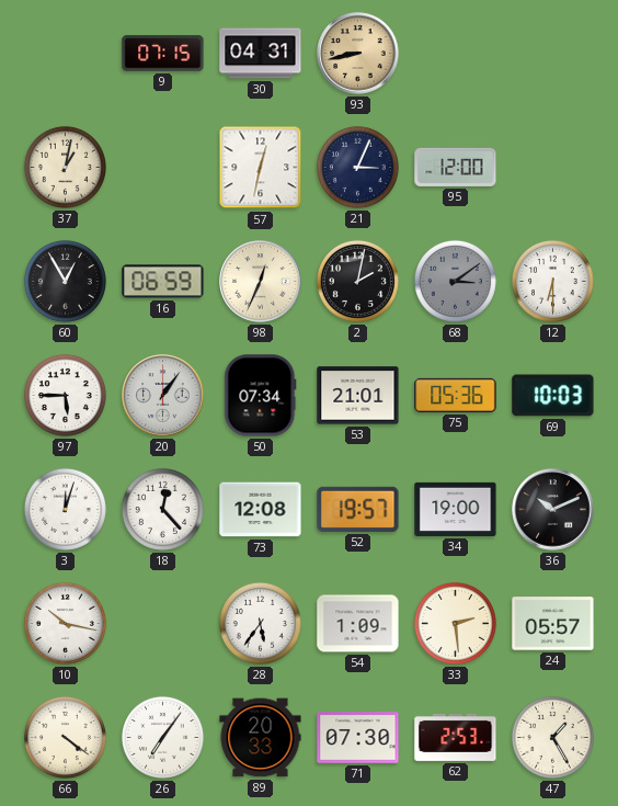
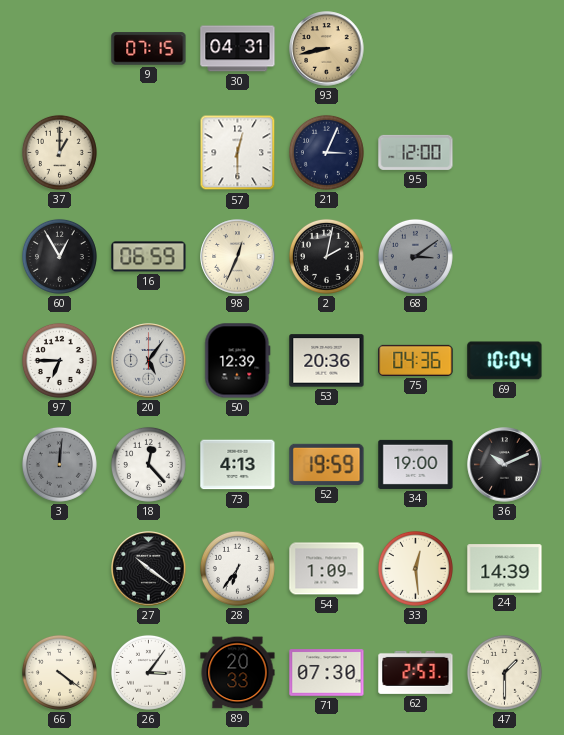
37: 1:02 -> 1:00
57: 12:32 -> 12:30
12: 6:30 -> none
97: 5:45 -> 6:45
20: 1:06 -> 5:06
50: 07:34 -> 12:39
53: 21:01 -> 20:36
75: 05:36 -> 04:36
69: 10:03 -> 10:04
3: 12:03 -> 12:01
3 dial: white -> grey
73: 12:08 -> 4:13
52: 19:57 -> 19:59
10: 10:17 -> none
27: none -> 10:21
28: 5:36 -> 6:36
33: 2:29 -> 12:29
24: 05:57 -> 14:39
26: 7:06 -> 3:06
47: 1:25 -> 1:30
